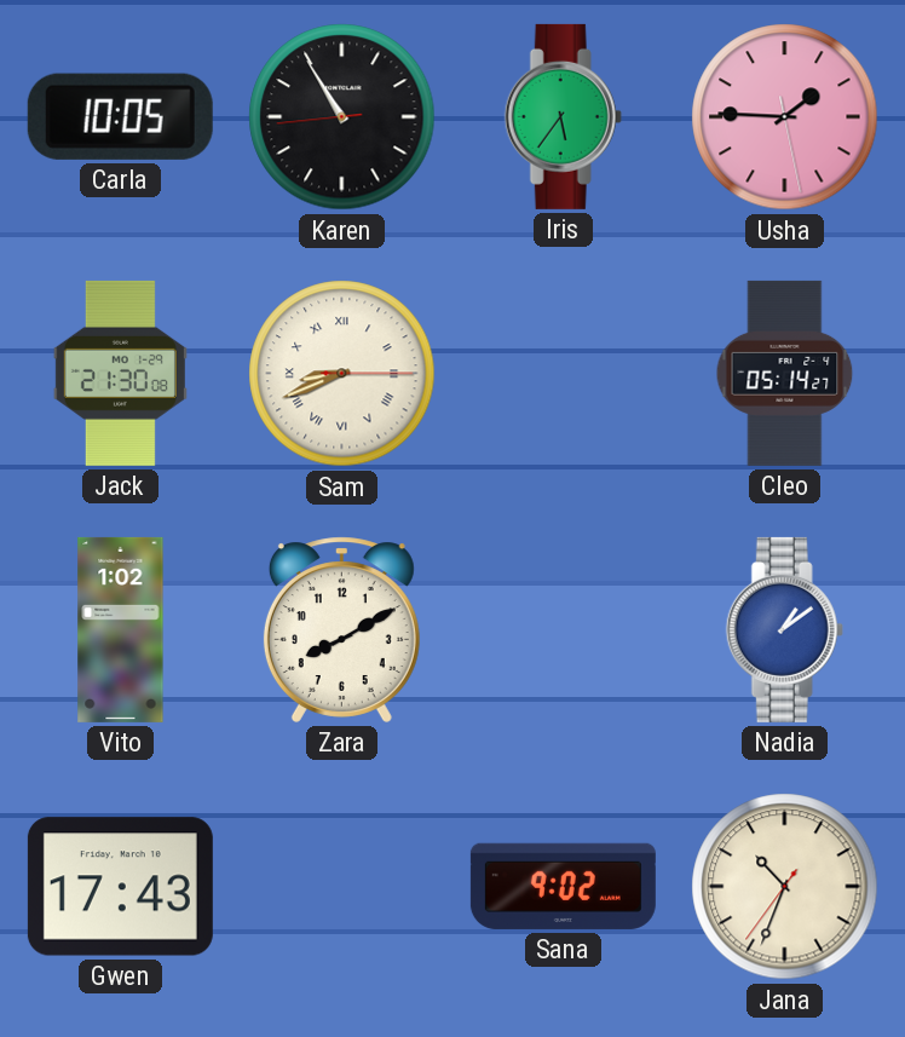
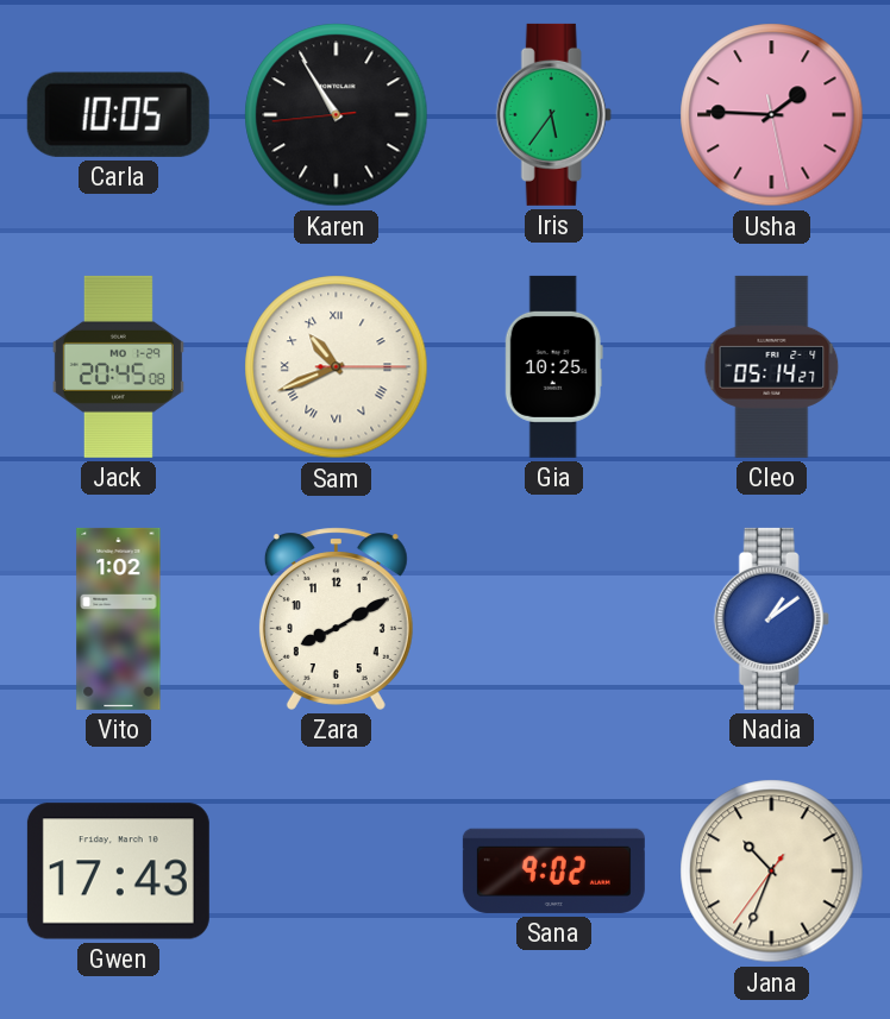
Jack: 21:30 -> 20:45
Sam: 8:41 -> 10:41
Gia: none -> 10:25
